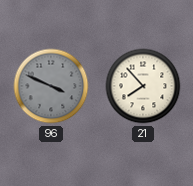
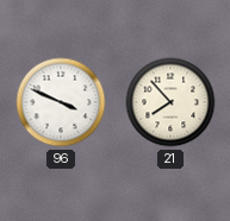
96 dial: grey -> white
